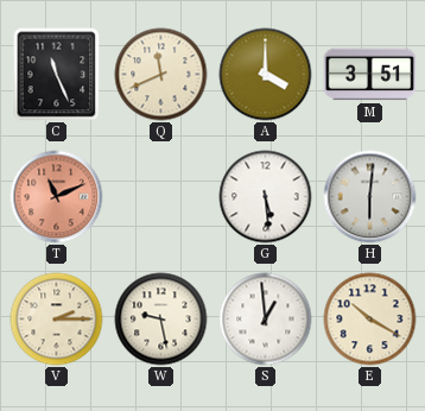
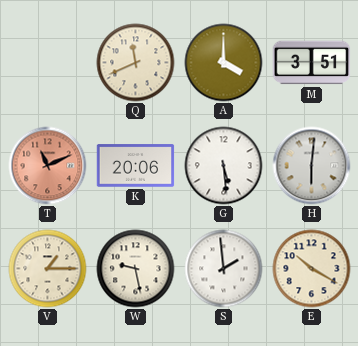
C: 11:26 -> none
K: none -> 20:06
V: 2:15 -> 1:15
S: 12:59 -> 1:59
